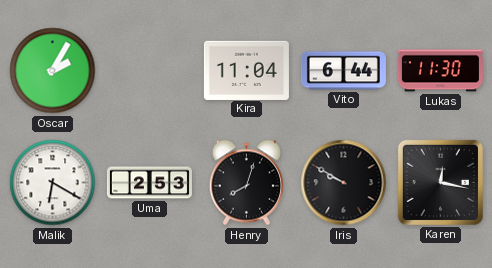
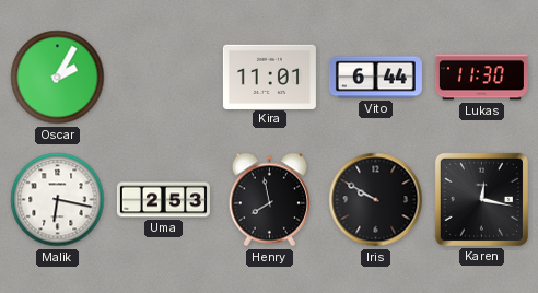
Kira: 11:04 -> 11:01
Malik: 6:20 -> 6:17
Henry: 8:03 -> 7:58
